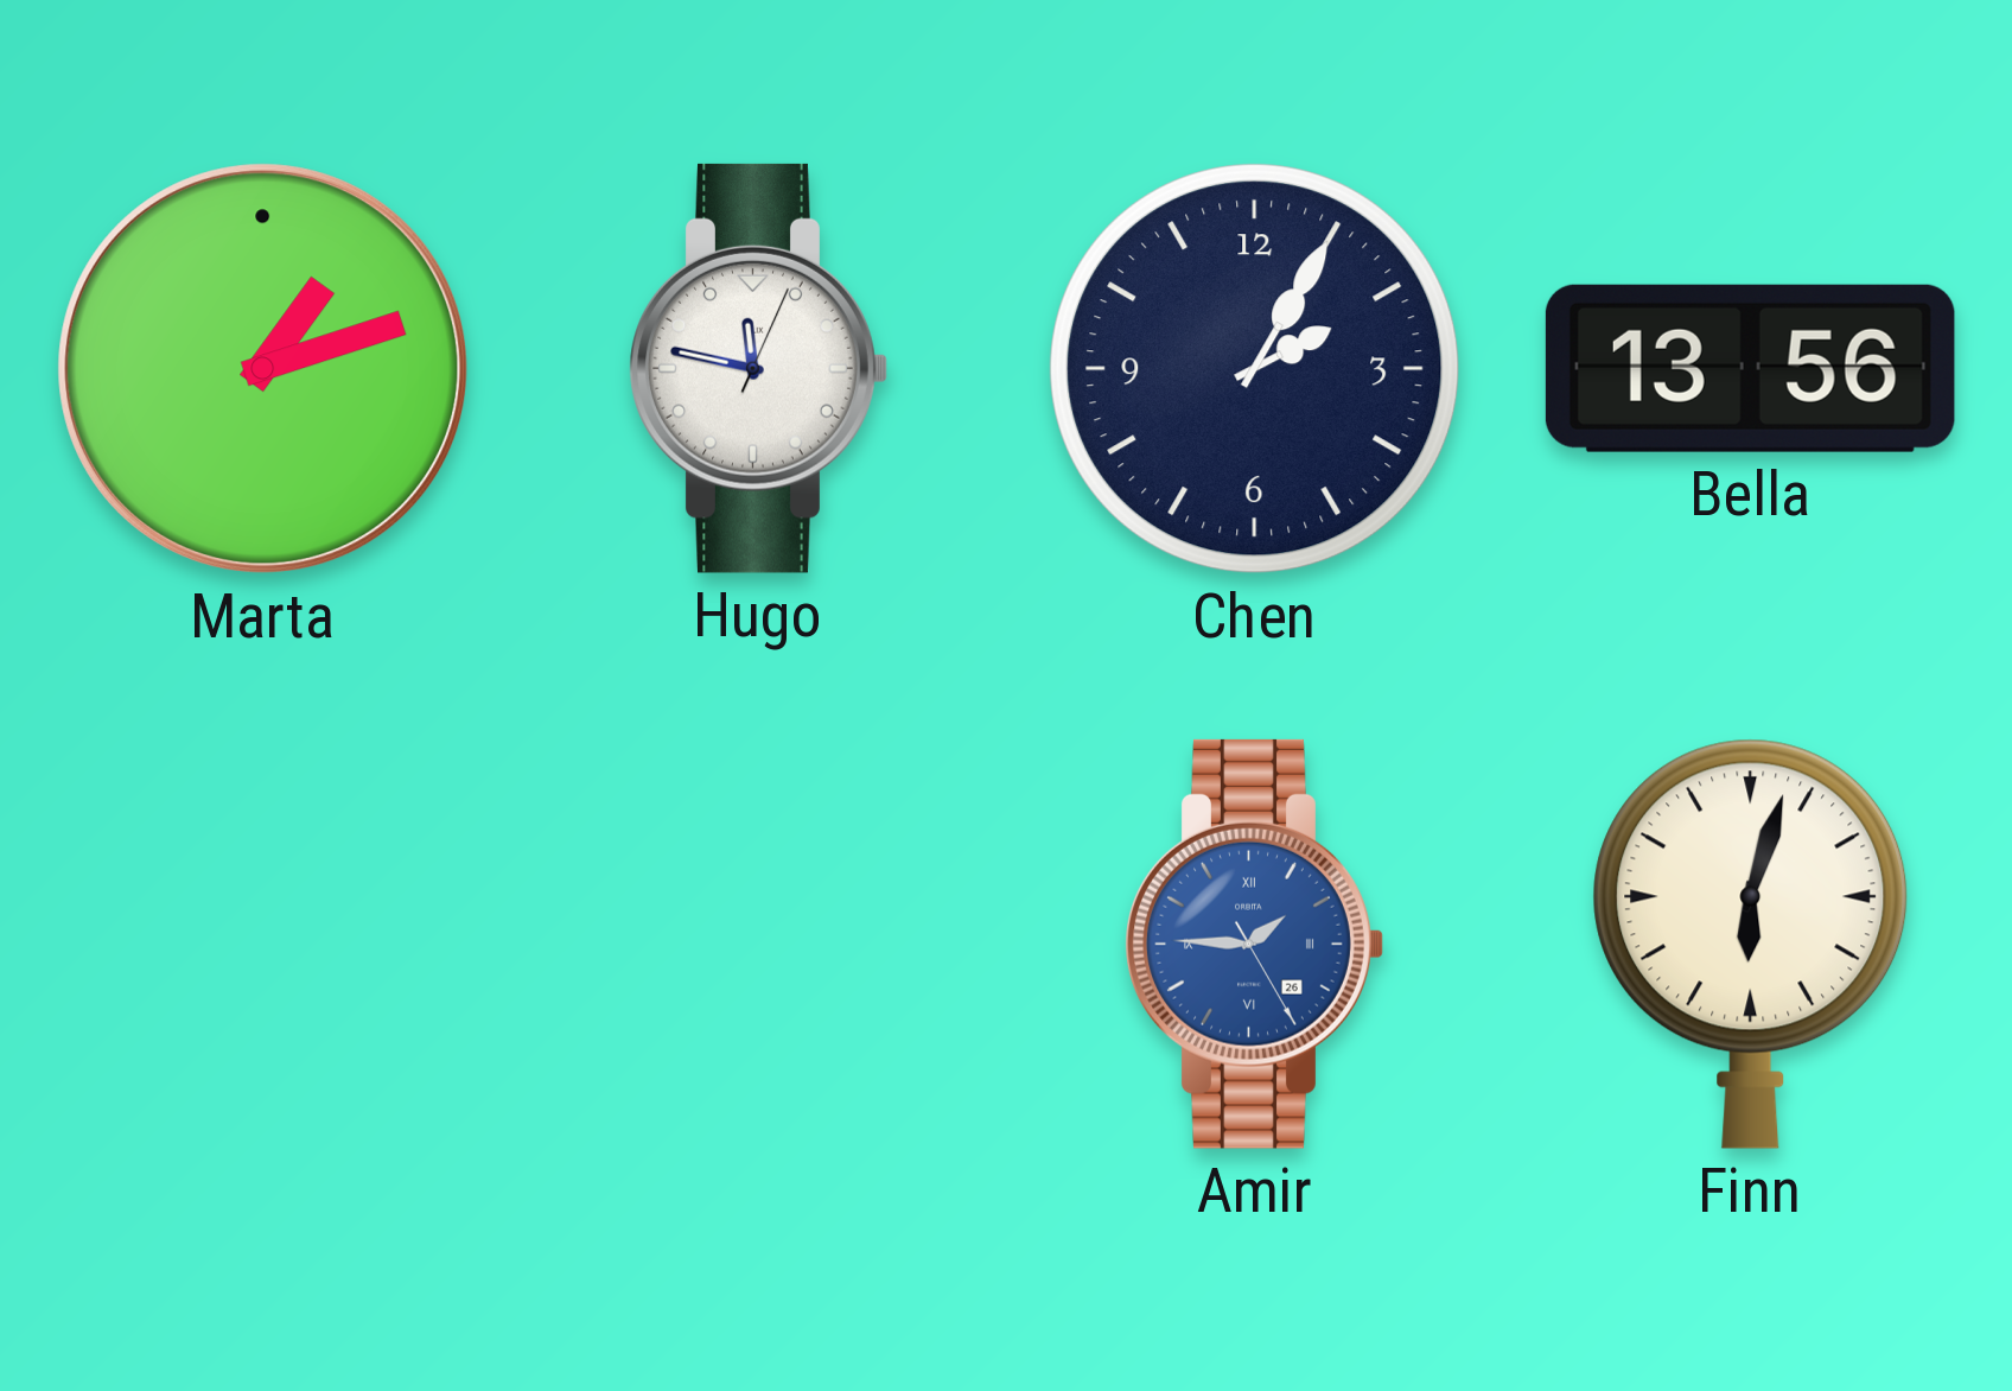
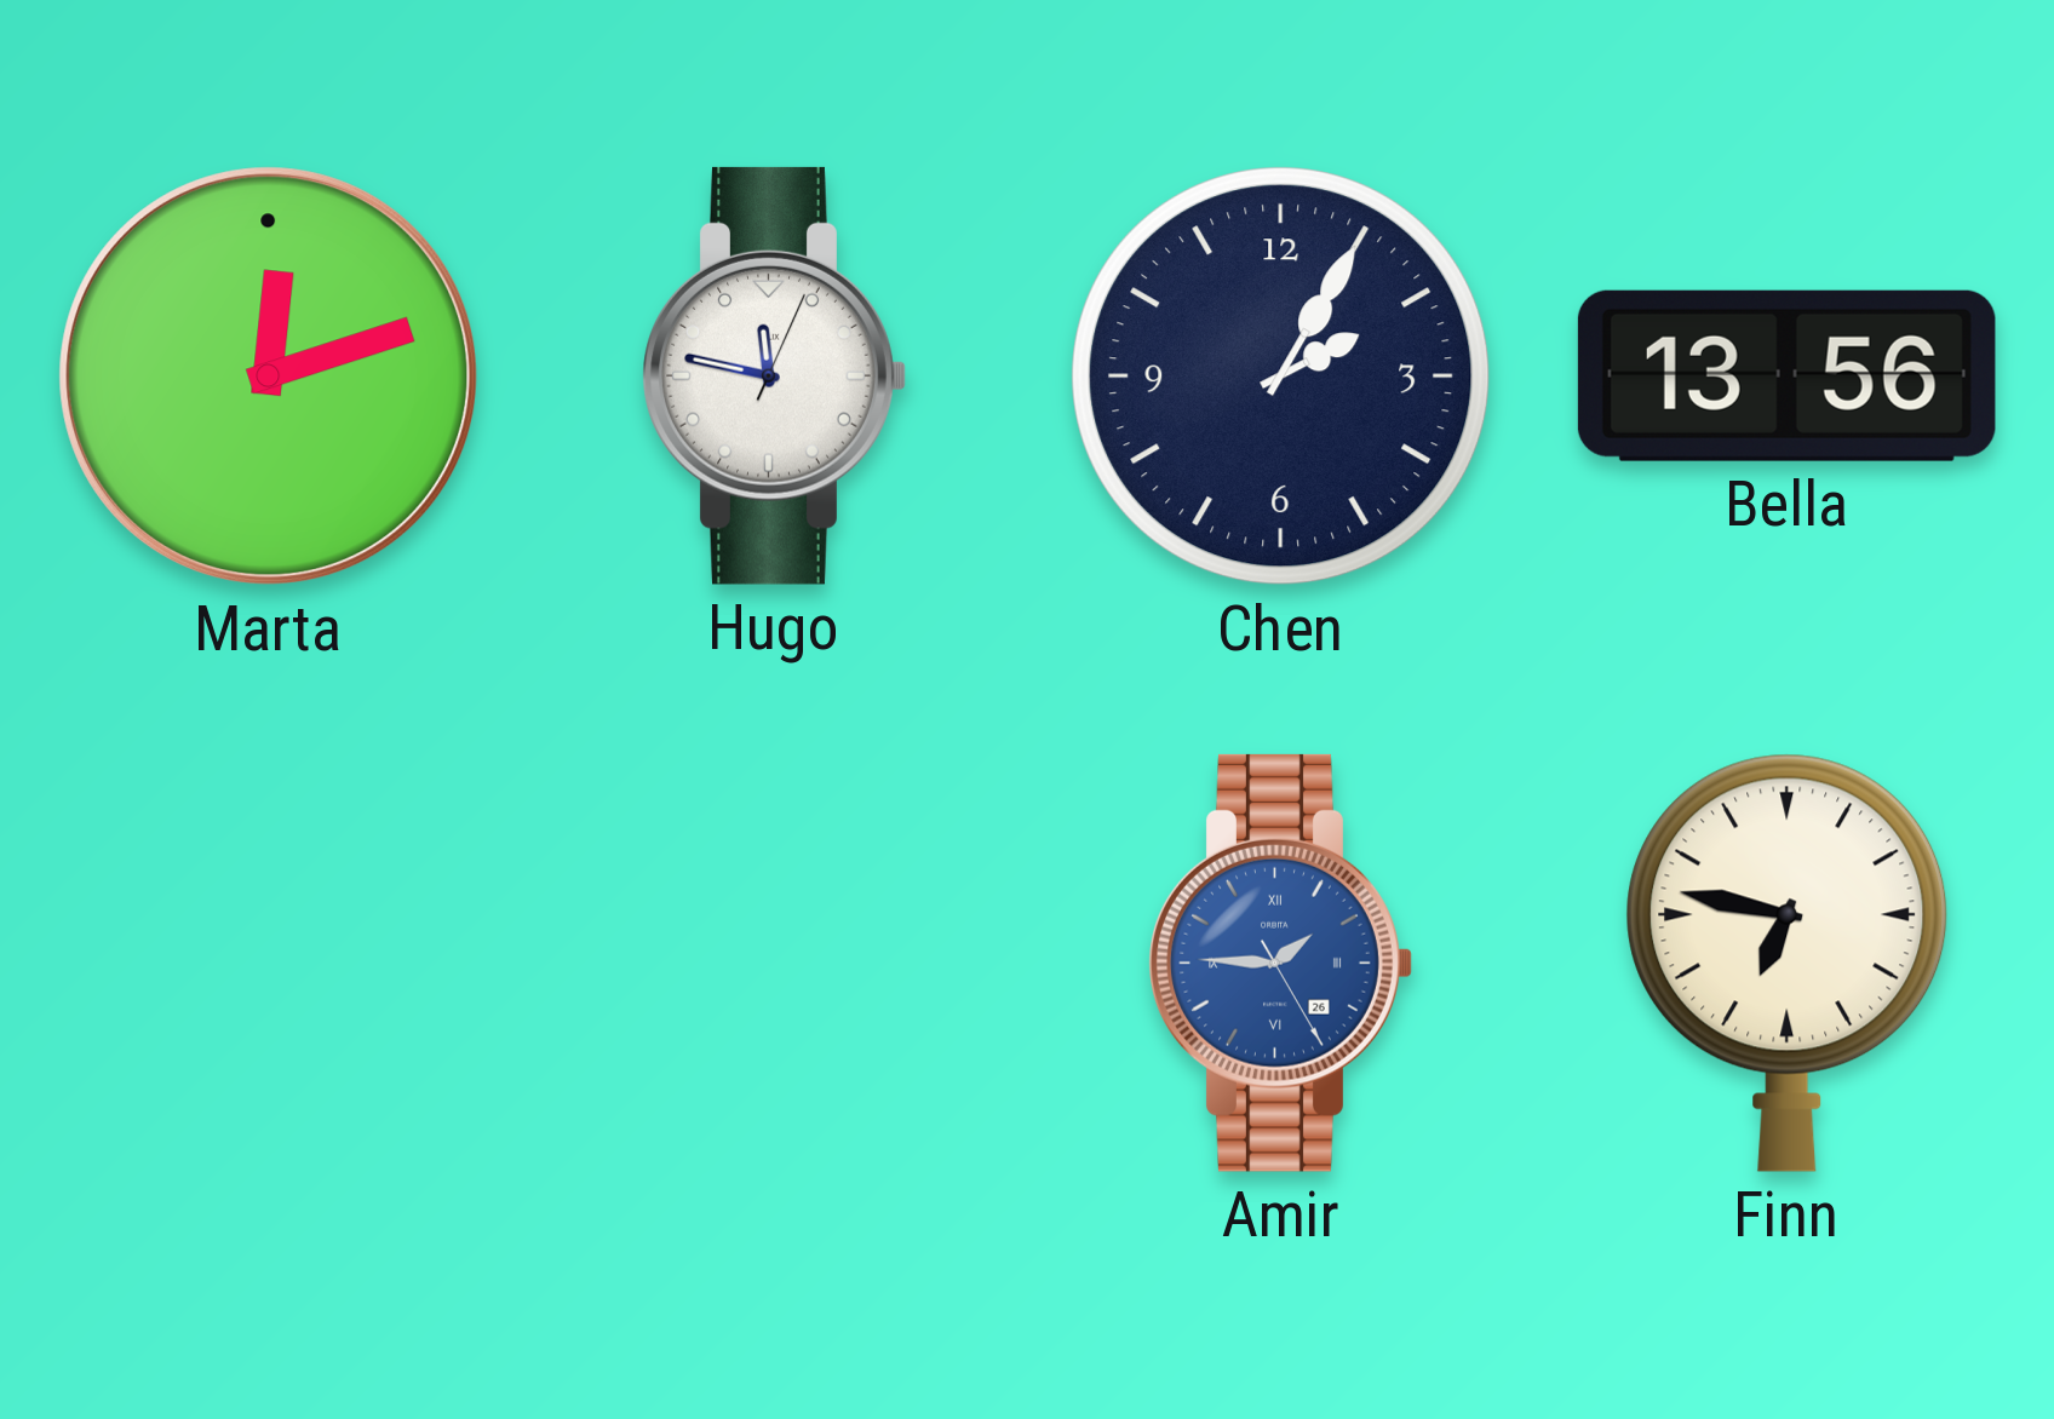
Marta: 1:12 -> 12:12
Finn: 6:03 -> 6:47
